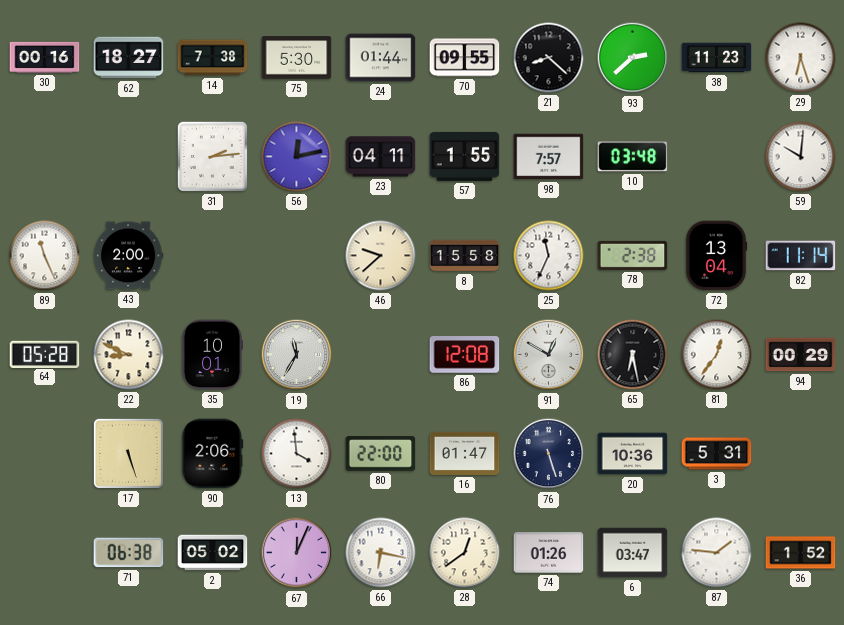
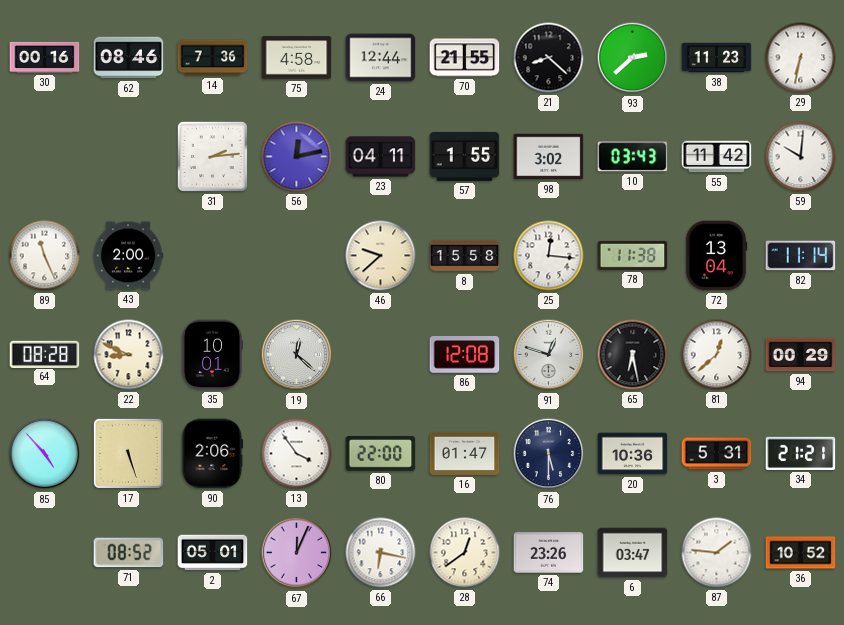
62: 18:27 -> 08:46
14: 7:38 -> 7:36
75: 5:30 -> 4:58
24: 01:44 -> 12:44
70: 09:55 -> 21:55
29: 6:27 -> 6:32
98: 7:57 -> 3:02
10: 03:48 -> 03:43
55: none -> 11:42
25: 11:34 -> 12:16
78: 2:38 -> 11:38
64: 05:28 -> 08:28
19: 11:35 -> 12:22
91: 12:50 -> 12:48
81: 12:36 -> 12:38
85: none -> 4:53
13: 3:59 -> 3:54
76: 5:27 -> 5:30
34: none -> 21:21
71: 06:38 -> 08:52
2: 05:02 -> 05:01
74: 01:26 -> 23:26
36: 1:52 -> 10:52
